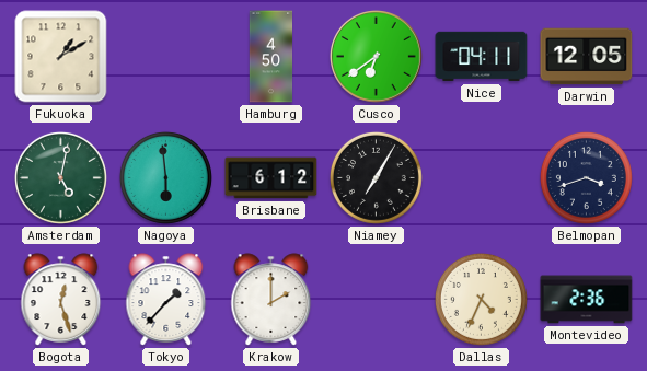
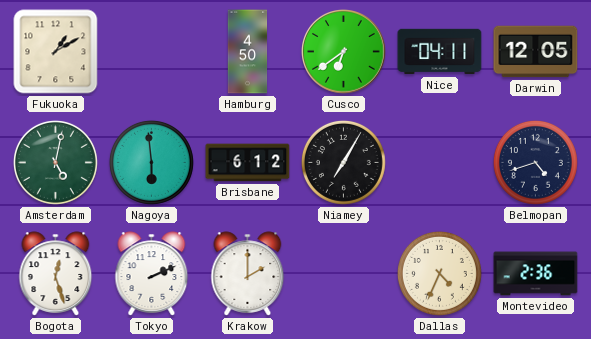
Belmopan: 3:42 -> 4:42
Tokyo: 1:37 -> 2:11
